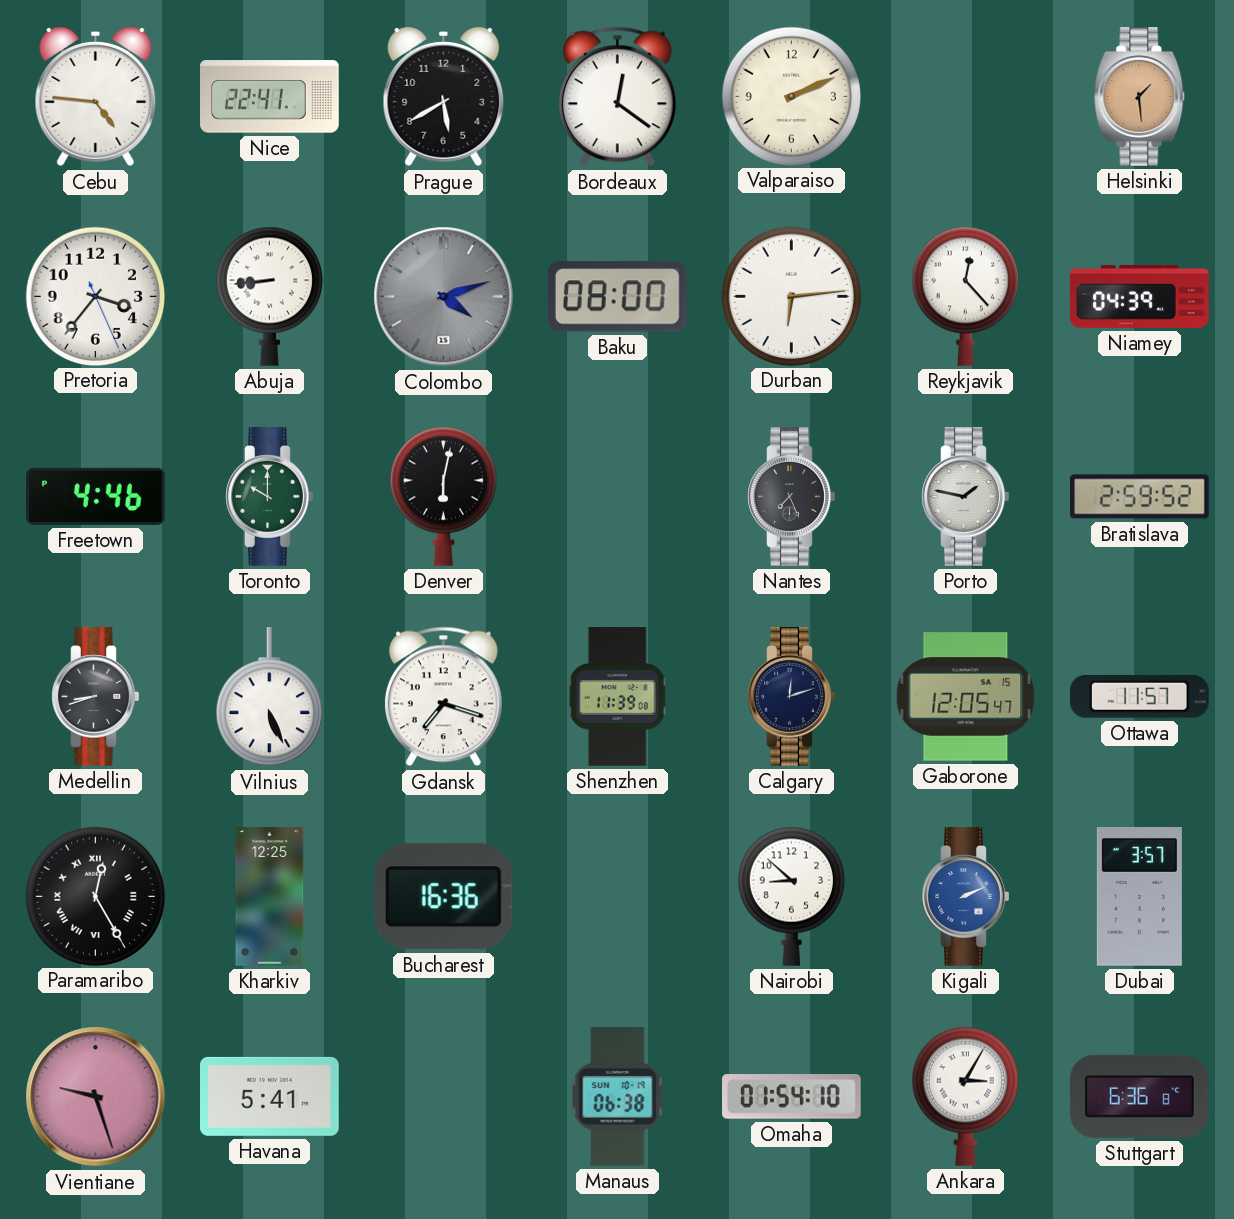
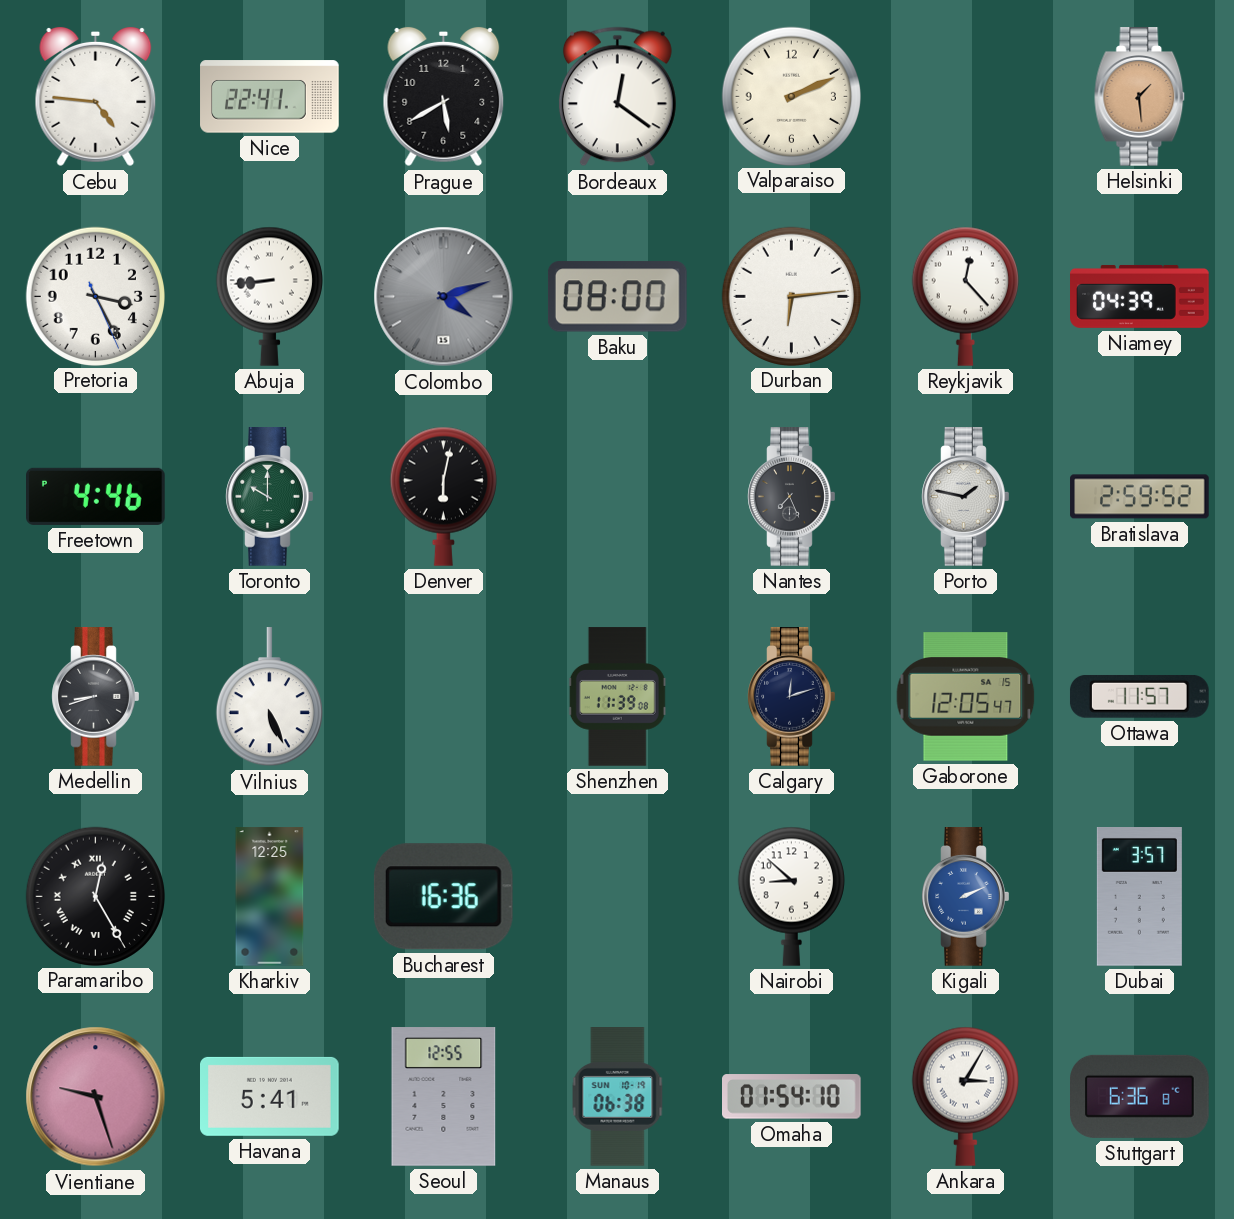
Pretoria: 3:36 -> 3:25
Gdansk: 7:18 -> none
Seoul: none -> 12:55
